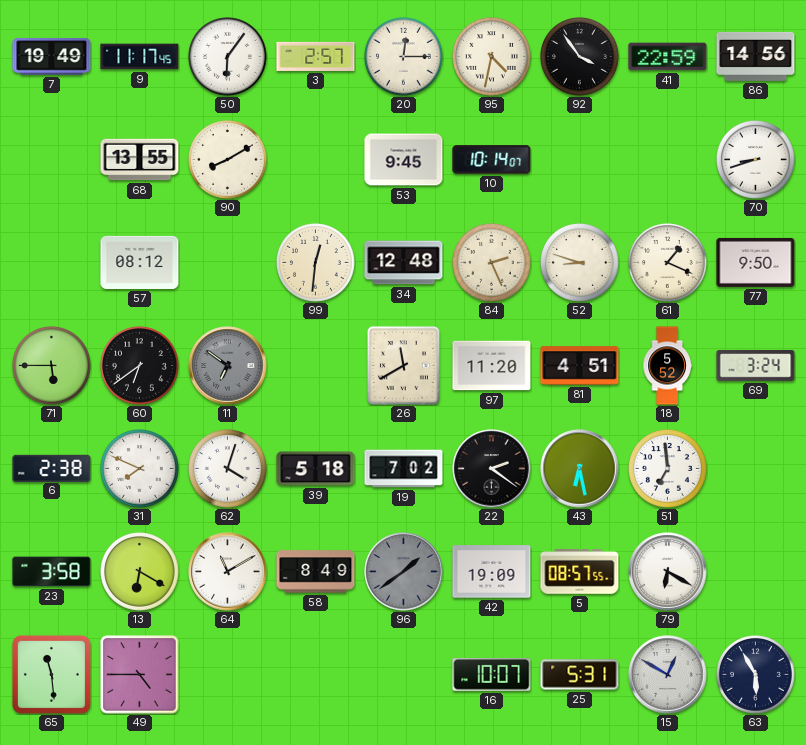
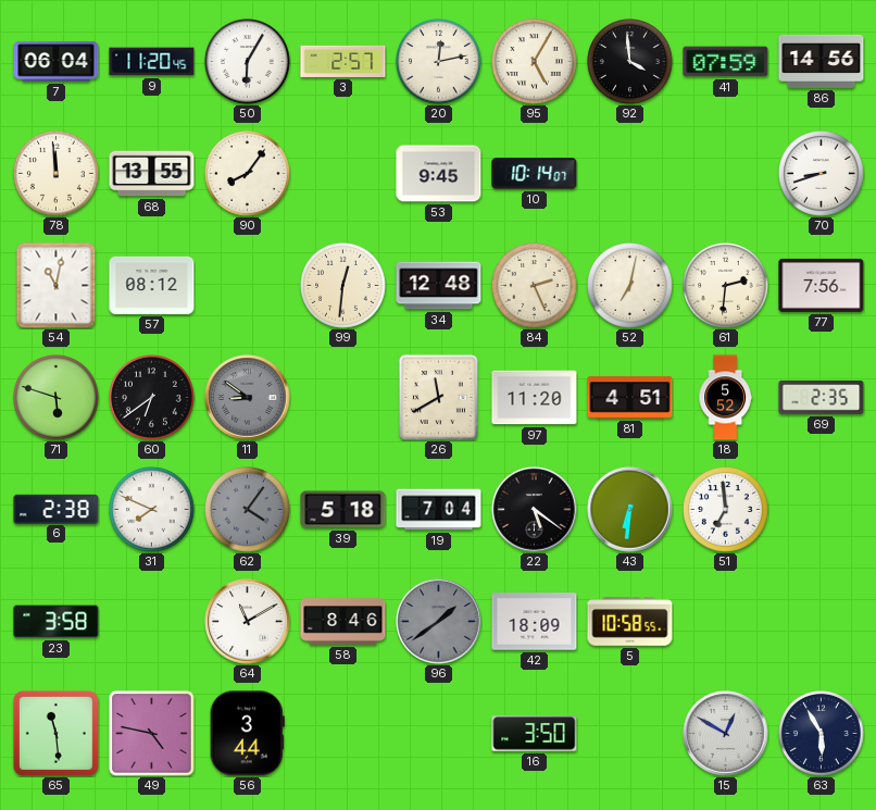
7: 19:49 -> 06:04
9: 11:17 -> 11:20
50: 6:06 -> 6:05
20: 12:15 -> 12:13
95: 4:32 -> 5:05
92: 3:54 -> 3:59
41: 22:59 -> 07:59
78: none -> 11:59
90: 8:10 -> 8:06
54: none -> 11:02
52: 8:48 -> 7:02
61: 1:19 -> 2:31
77: 9:50 -> 7:56
71: 5:45 -> 5:48
11: 6:51 -> 8:51
69: 3:24 -> 2:35
62: 4:03 -> 4:06
62 dial: white -> grey
19: 7:02 -> 7:04
22: 2:21 -> 5:21
43: 6:28 -> 6:31
13: 6:20 -> none
58: 8:49 -> 8:46
42: 19:09 -> 18:09
5: 08:57 -> 10:58
79: 6:20 -> none
49: 4:45 -> 4:47
56: none -> 3:44
16: 10:07 -> 3:50
25: 5:31 -> none
